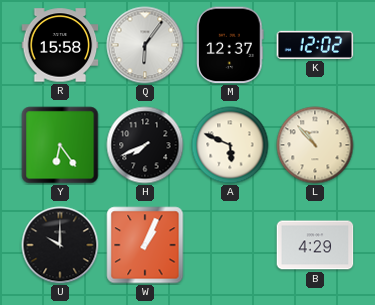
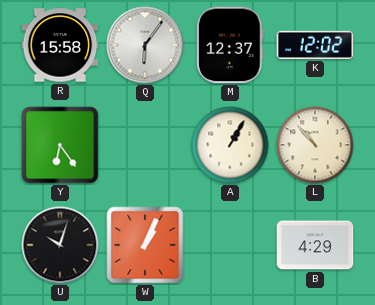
H: 7:41 -> none
A: 5:49 -> 1:05
U: 10:00 -> 10:03
